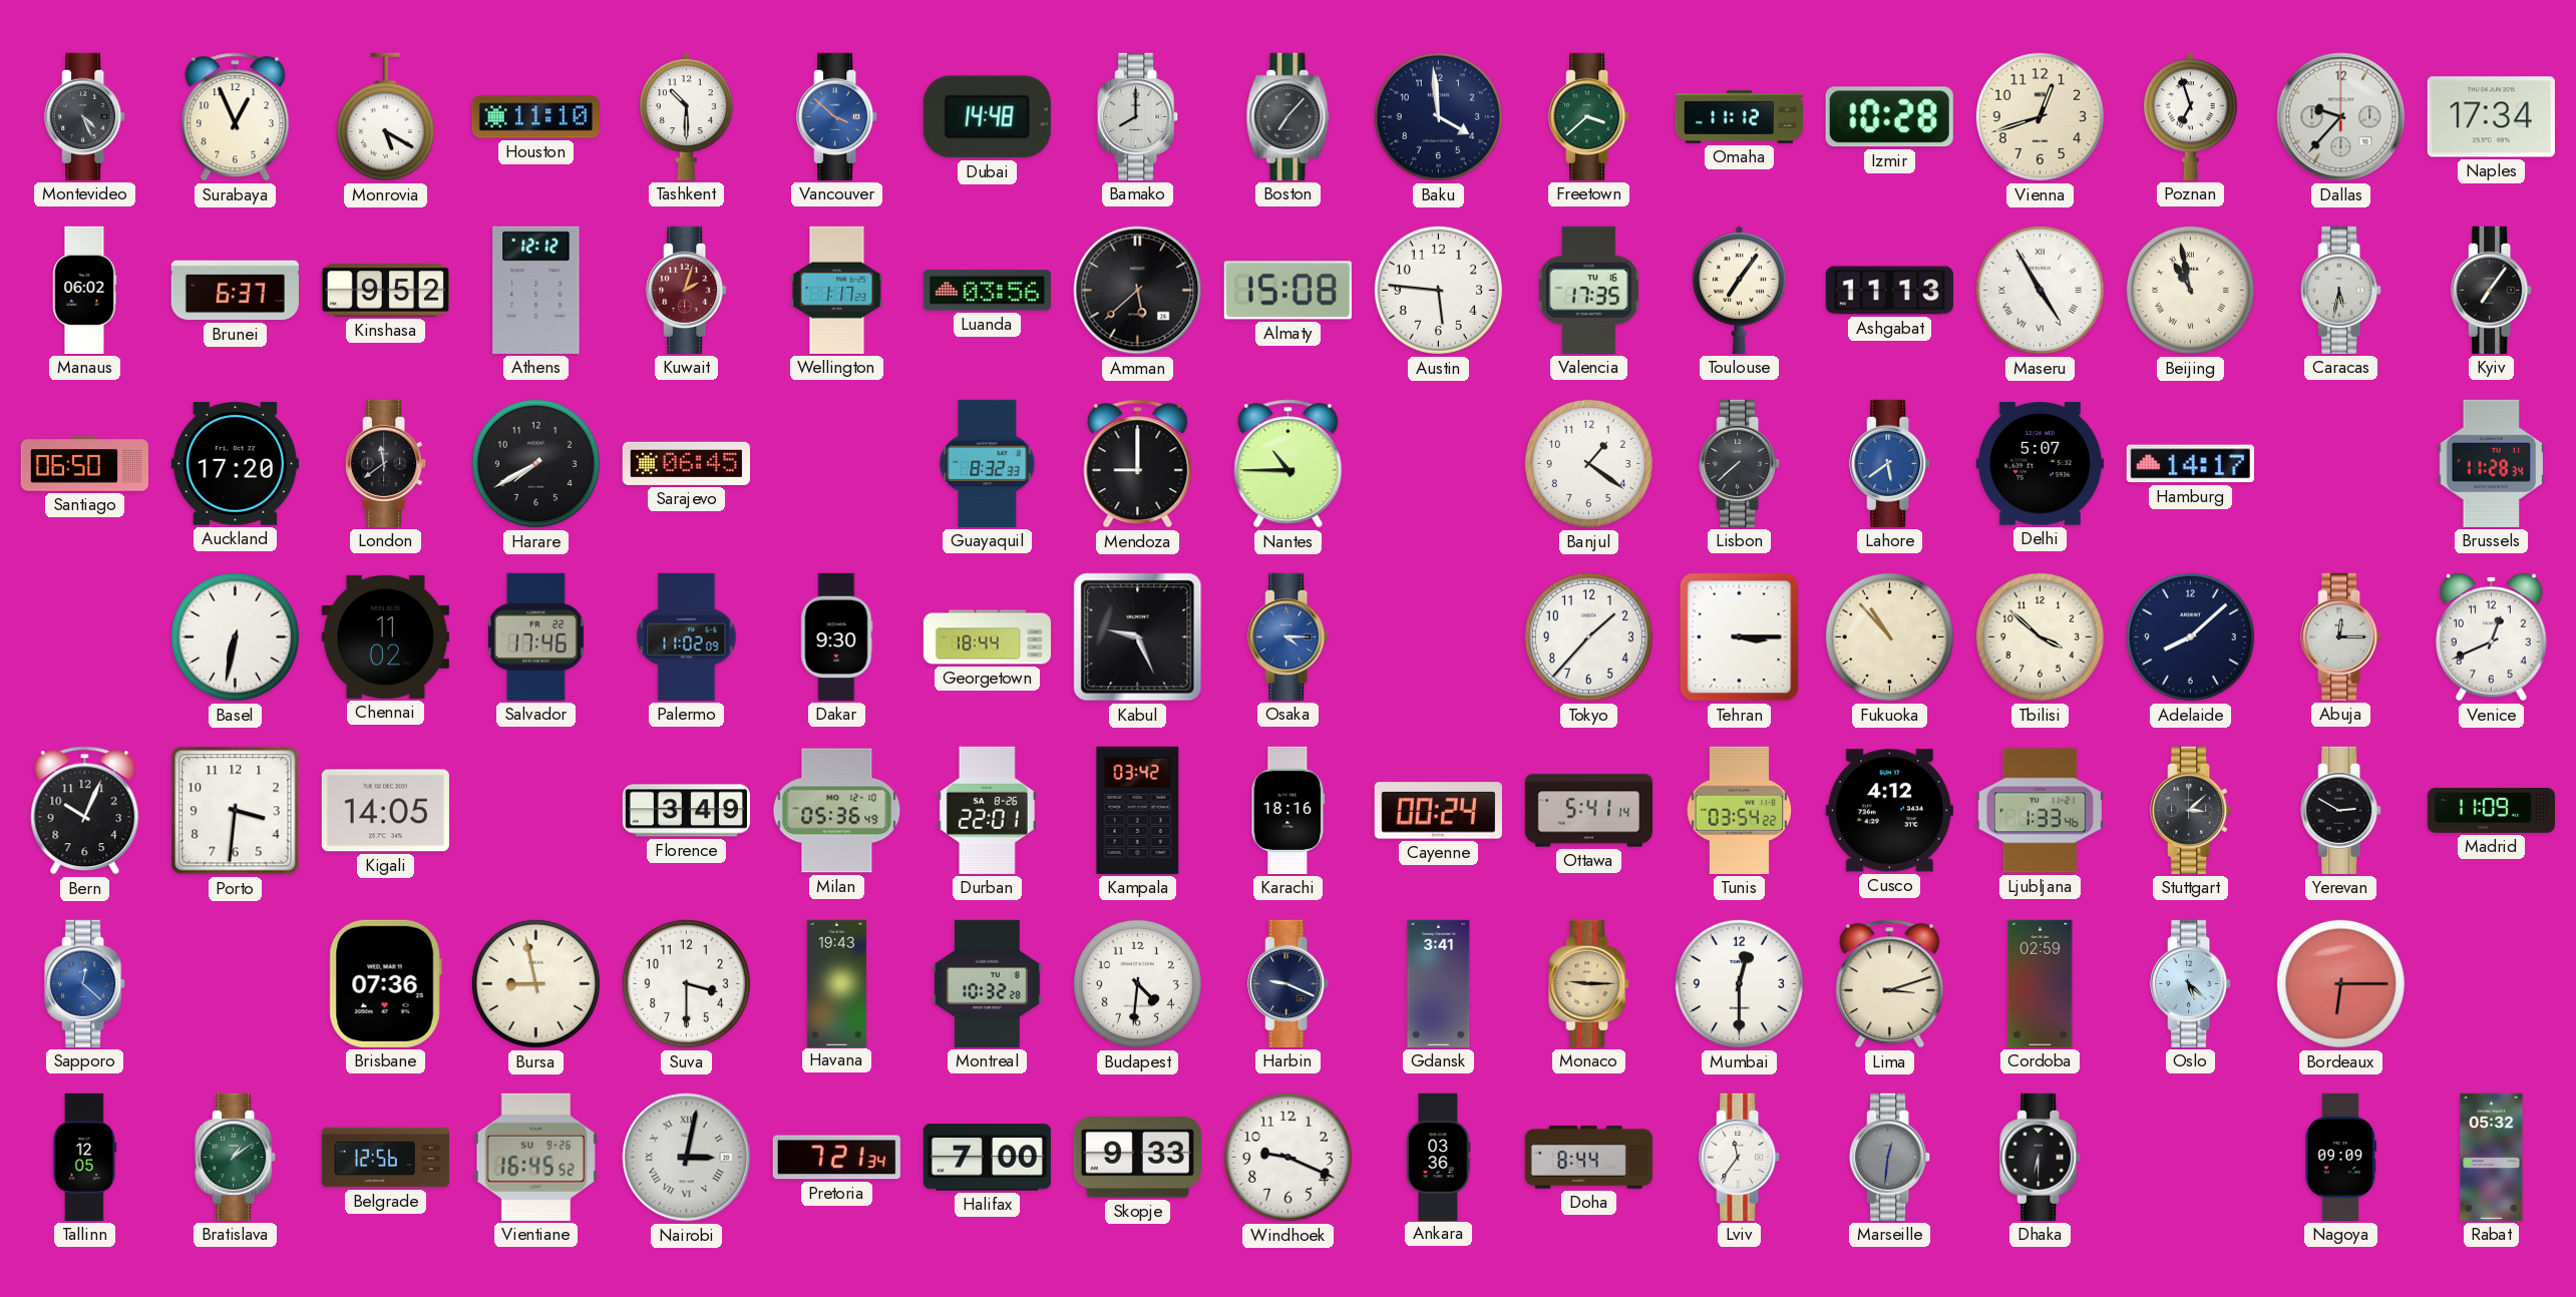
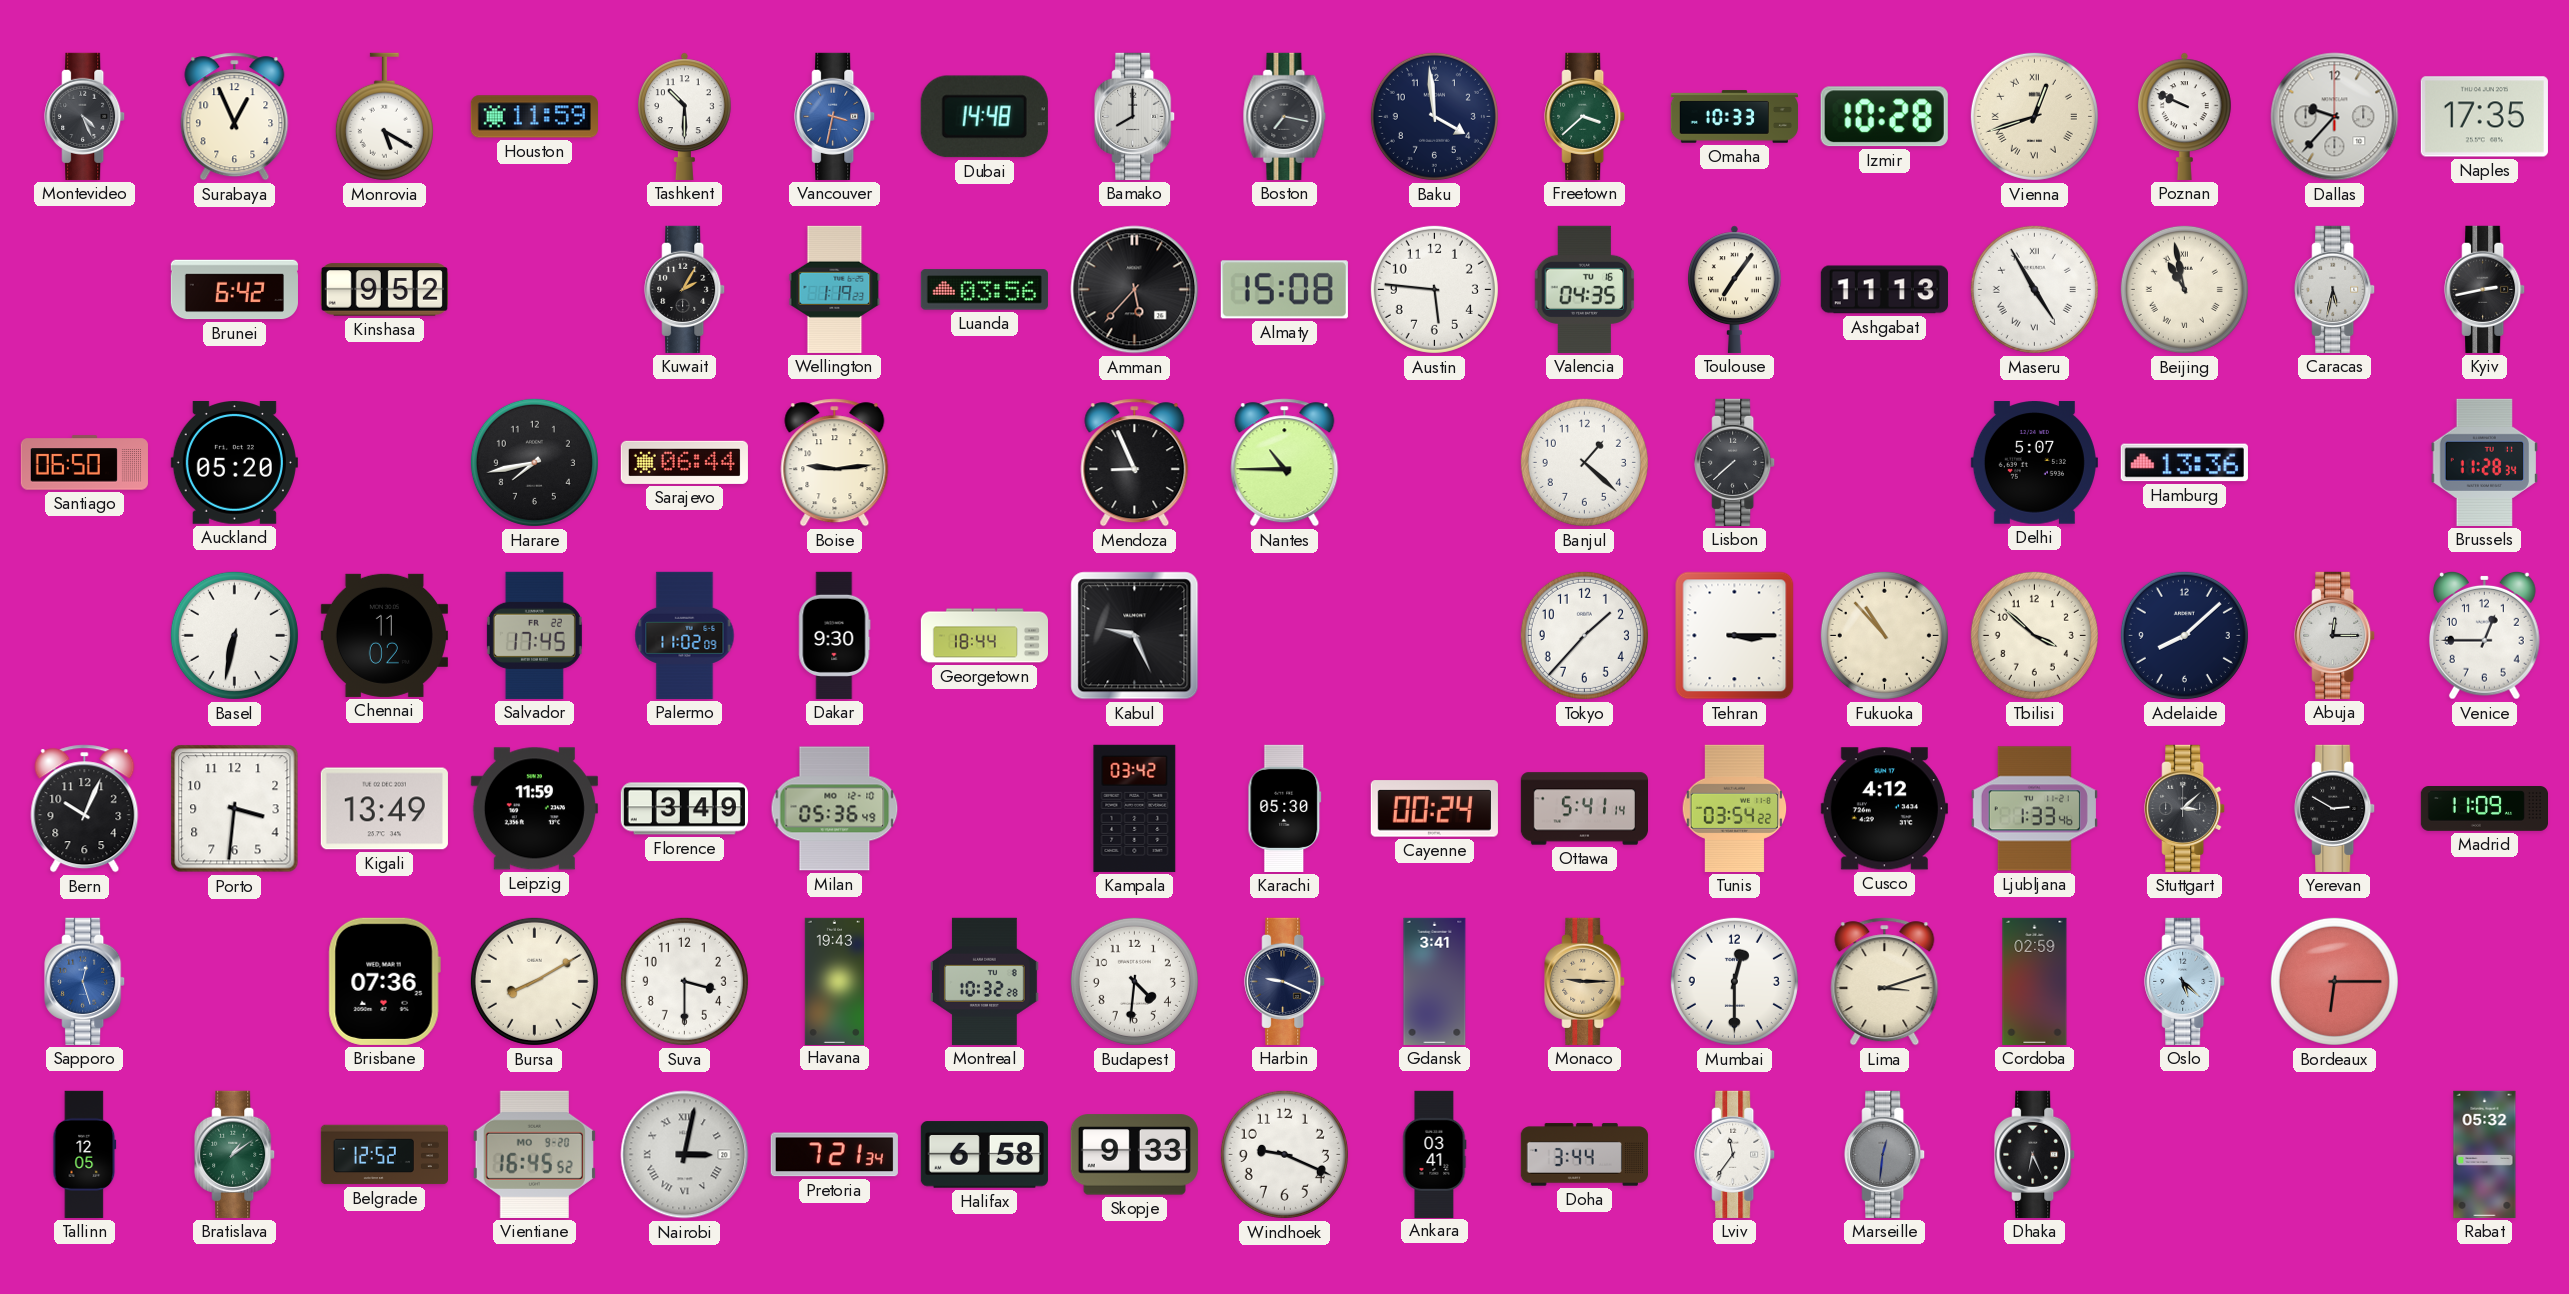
Houston: 11:10 -> 11:59
Vancouver: 3:52 -> 3:32
Boston: 7:07 -> 7:17
Omaha: 11:12 -> 10:33
Vienna numerals: Arabic -> Roman
Poznan: 6:57 -> 9:49
Naples: 17:34 -> 17:35
Manaus: 06:02 -> none
Brunei: 6:37 -> 6:42
Athens: 12:12 -> none
Kuwait: 2:03 -> 2:05
Kuwait dial: burgundy -> black
Wellington: 1:17 -> 1:19
Amman: 5:38 -> 5:37
Valencia: 17:35 -> 04:35
Kyiv: 7:06 -> 2:43
Auckland: 17:20 -> 05:20
London: 11:39 -> none
Harare: 7:40 -> 7:43
Sarajevo: 06:45 -> 06:44
Boise: none -> 9:14
Guayaquil: 8:32 -> none
Mendoza: 9:00 -> 8:56
Banjul: 1:21 -> 1:22
Lahore: 5:39 -> none
Hamburg: 14:17 -> 13:36
Salvador: 17:46 -> 17:45
Osaka: 4:15 -> none
Venice: 12:41 -> 12:45
Kigali: 14:05 -> 13:49
Leipzig: none -> 11:59
Durban: 22:01 -> none
Karachi: 18:16 -> 05:30
Sapporo: 12:22 -> 12:27
Bursa: 8:58 -> 8:10
Belgrade: 12:56 -> 12:52
Vientiane date: SU 9-26 -> MO 9-20
Halifax: 7:00 -> 6:58
Ankara: 03:36 -> 03:41
Doha: 8:44 -> 3:44
Dhaka: 6:30 -> 6:26
Nagoya: 09:09 -> none
